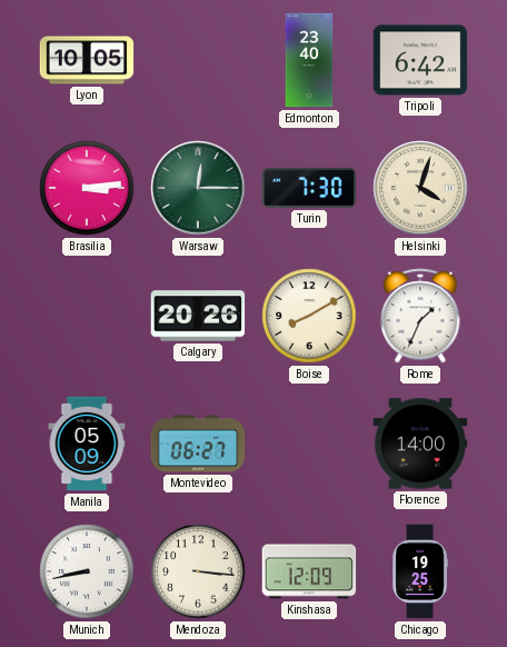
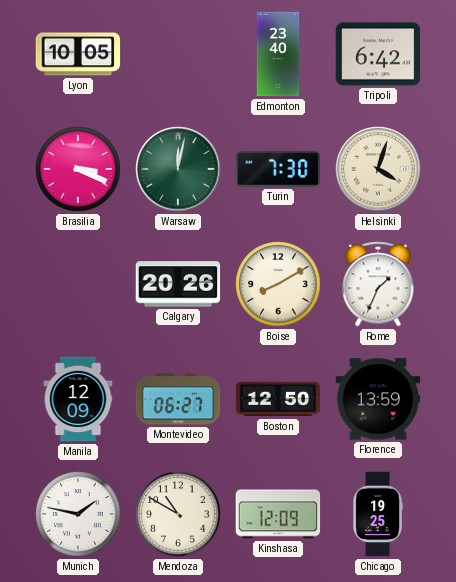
Brasilia: 3:14 -> 3:19
Warsaw: 12:15 -> 12:02
Manila: 05:09 -> 12:09
Boston: none -> 12:50
Florence: 14:00 -> 13:59
Munich: 8:43 -> 1:47
Mendoza: 3:16 -> 10:50
